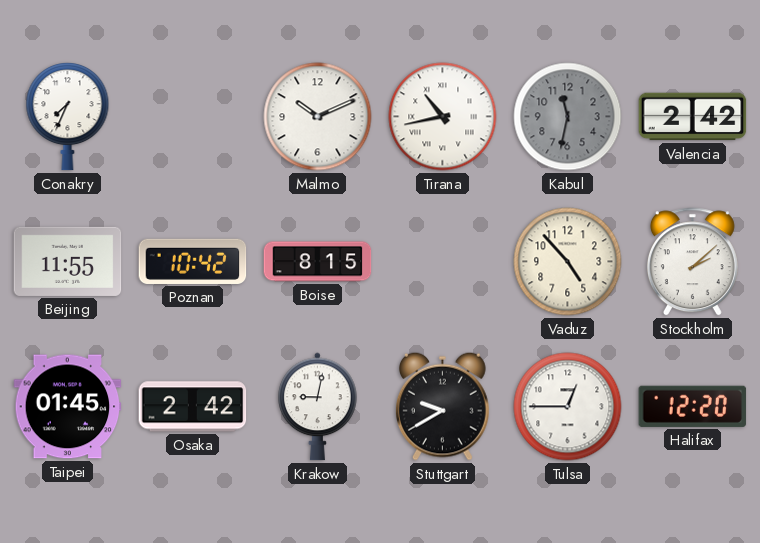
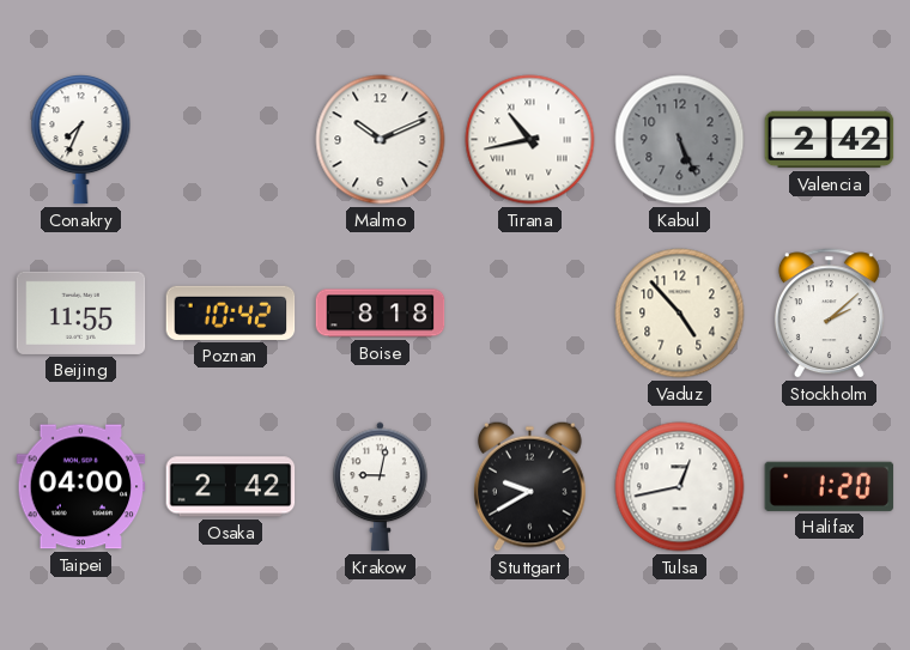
Kabul: 11:32 -> 5:26
Boise: 8:15 -> 8:18
Taipei: 01:45 -> 04:00
Tulsa: 12:45 -> 12:43
Halifax: 12:20 -> 1:20
